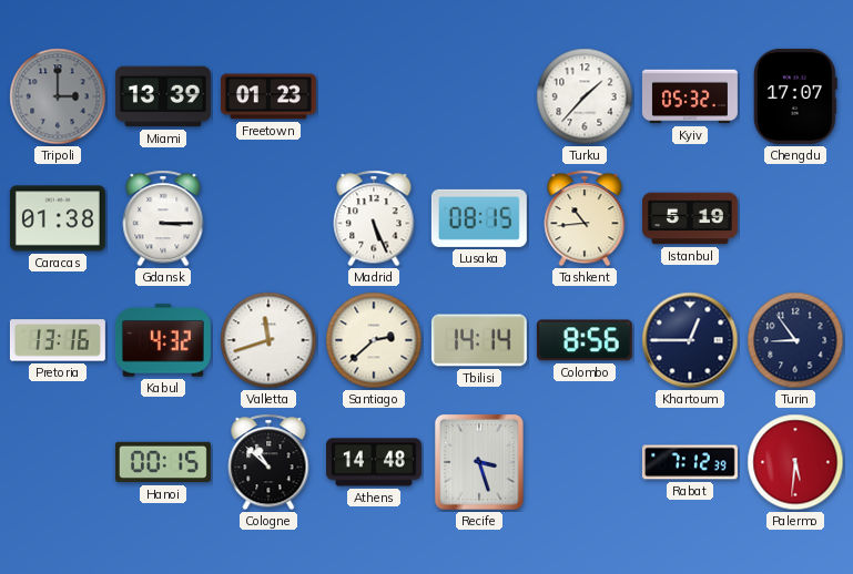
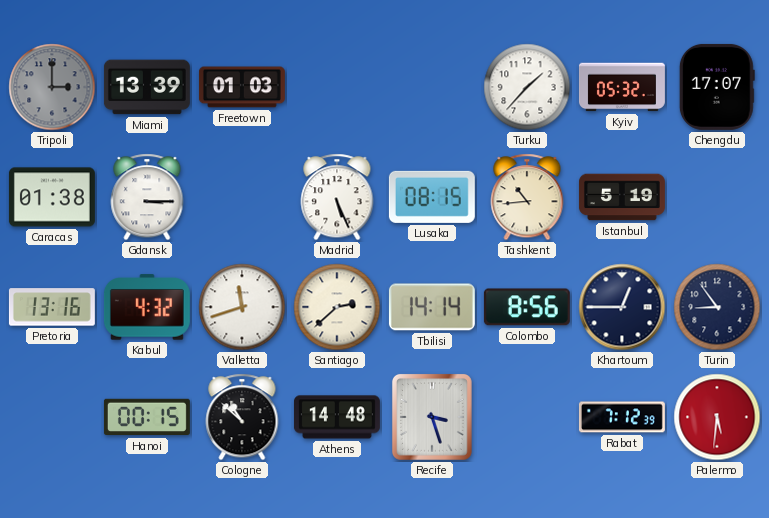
Freetown: 01:23 -> 01:03
